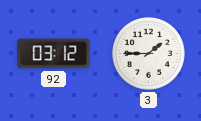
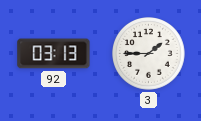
92: 03:12 -> 03:13
